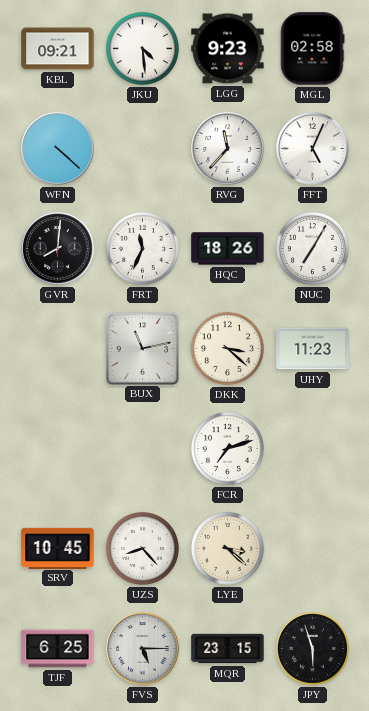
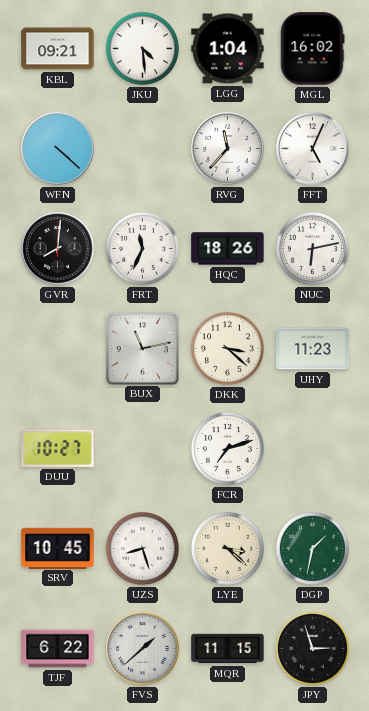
LGG: 9:23 -> 1:04
MGL: 02:58 -> 16:02
NUC: 7:05 -> 6:13
DUU: none -> 10:27
UZS: 8:23 -> 8:27
DGP: none -> 1:32
TJF: 6:25 -> 6:22
FVS: 5:15 -> 1:38
MQR: 23:15 -> 11:15
JPY: 5:57 -> 2:57
